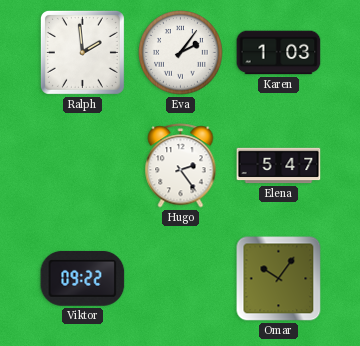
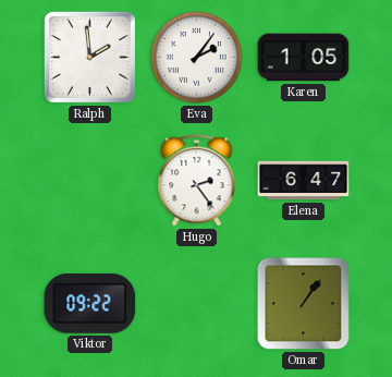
Karen: 1:03 -> 1:05
Elena: 5:47 -> 6:47
Omar: 10:06 -> 1:06
